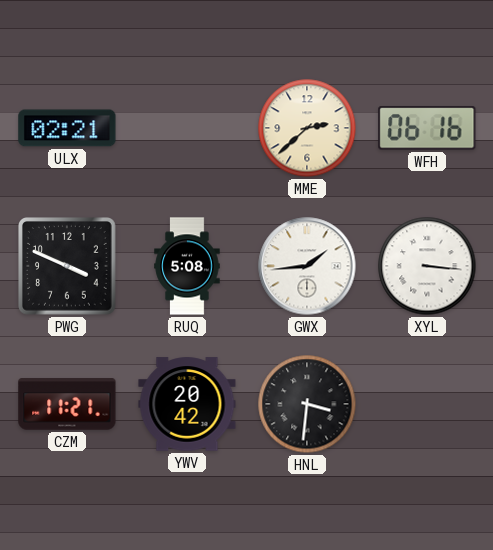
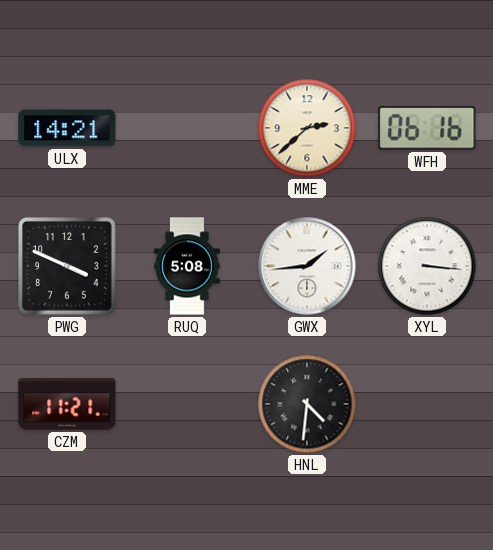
ULX: 02:21 -> 14:21
YWV: 20:42 -> none
HNL: 3:31 -> 4:31
